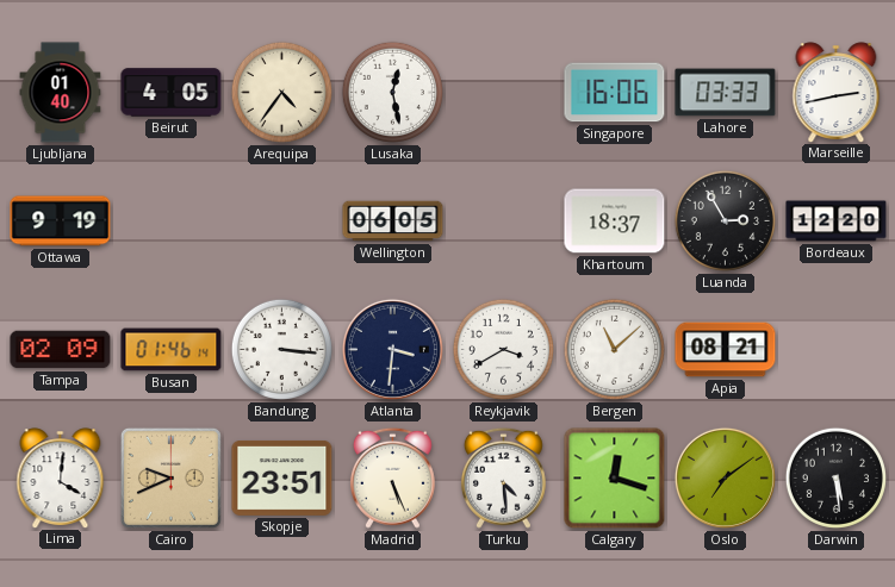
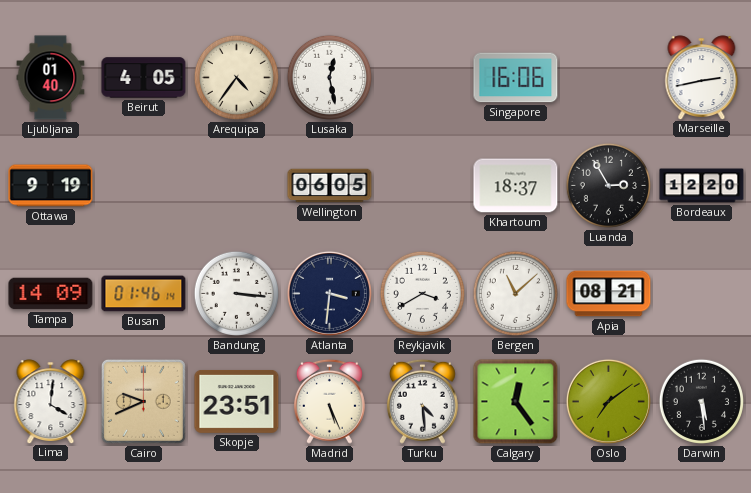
Lahore: 03:33 -> none
Tampa: 02:09 -> 14:09
Calgary: 12:18 -> 12:24
